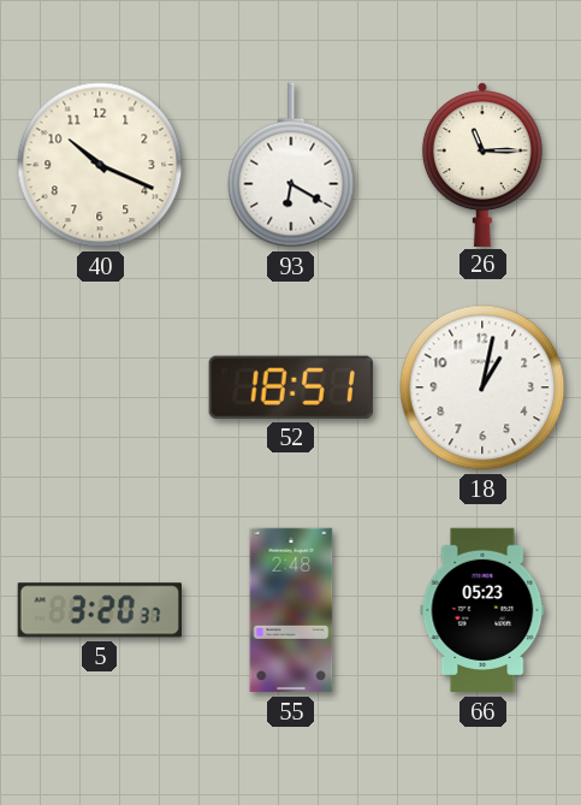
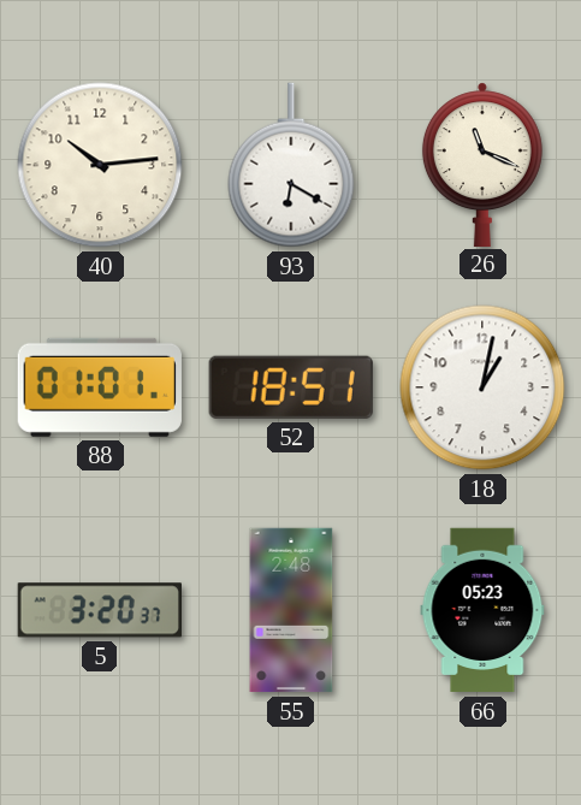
40: 10:19 -> 10:14
26: 11:15 -> 11:19
88: none -> 01:01
